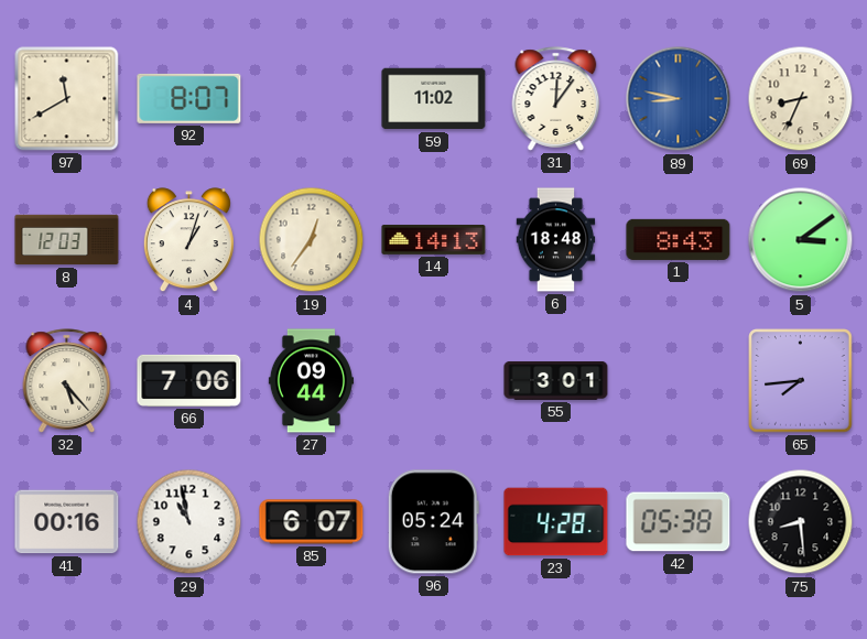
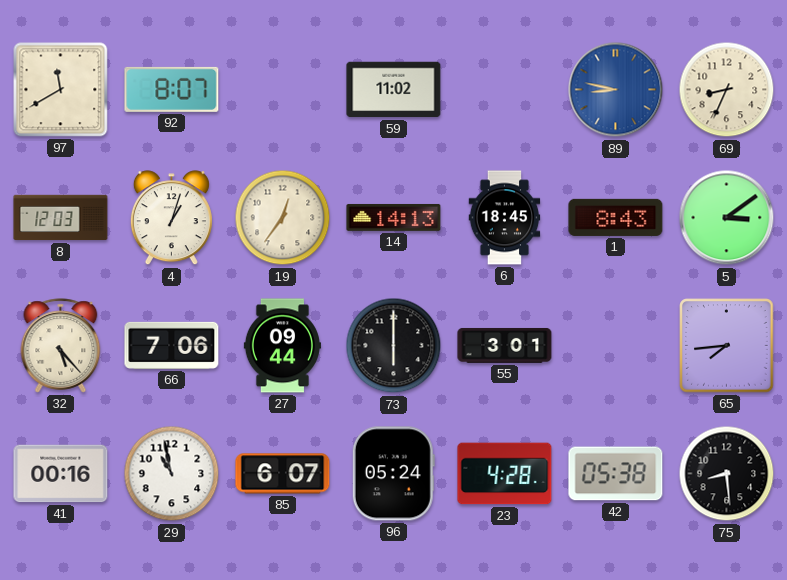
31: 12:06 -> none
6: 18:48 -> 18:45
73: none -> 6:00
